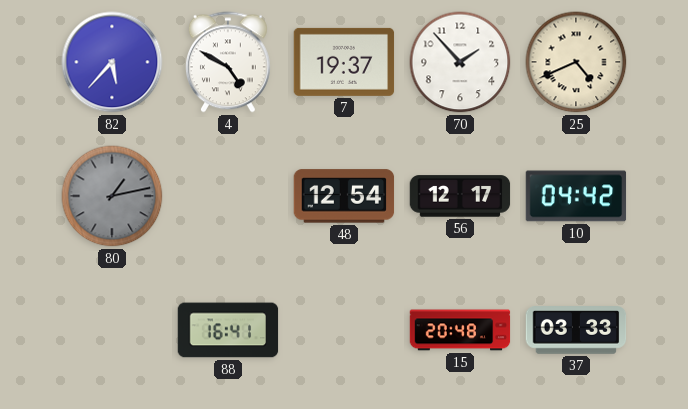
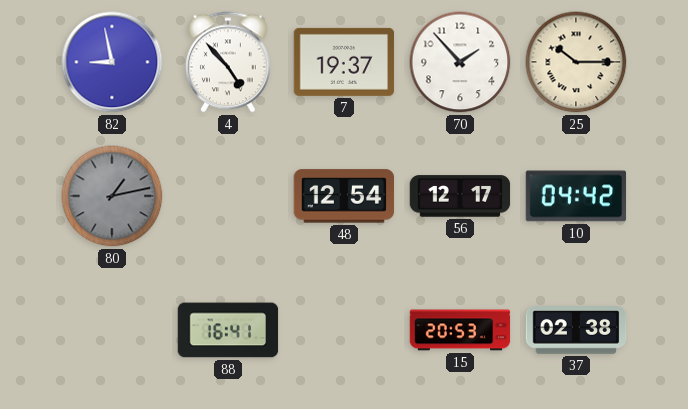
82: 5:37 -> 8:58
4: 4:50 -> 4:53
25: 4:41 -> 10:15
15: 20:48 -> 20:53
37: 03:33 -> 02:38
